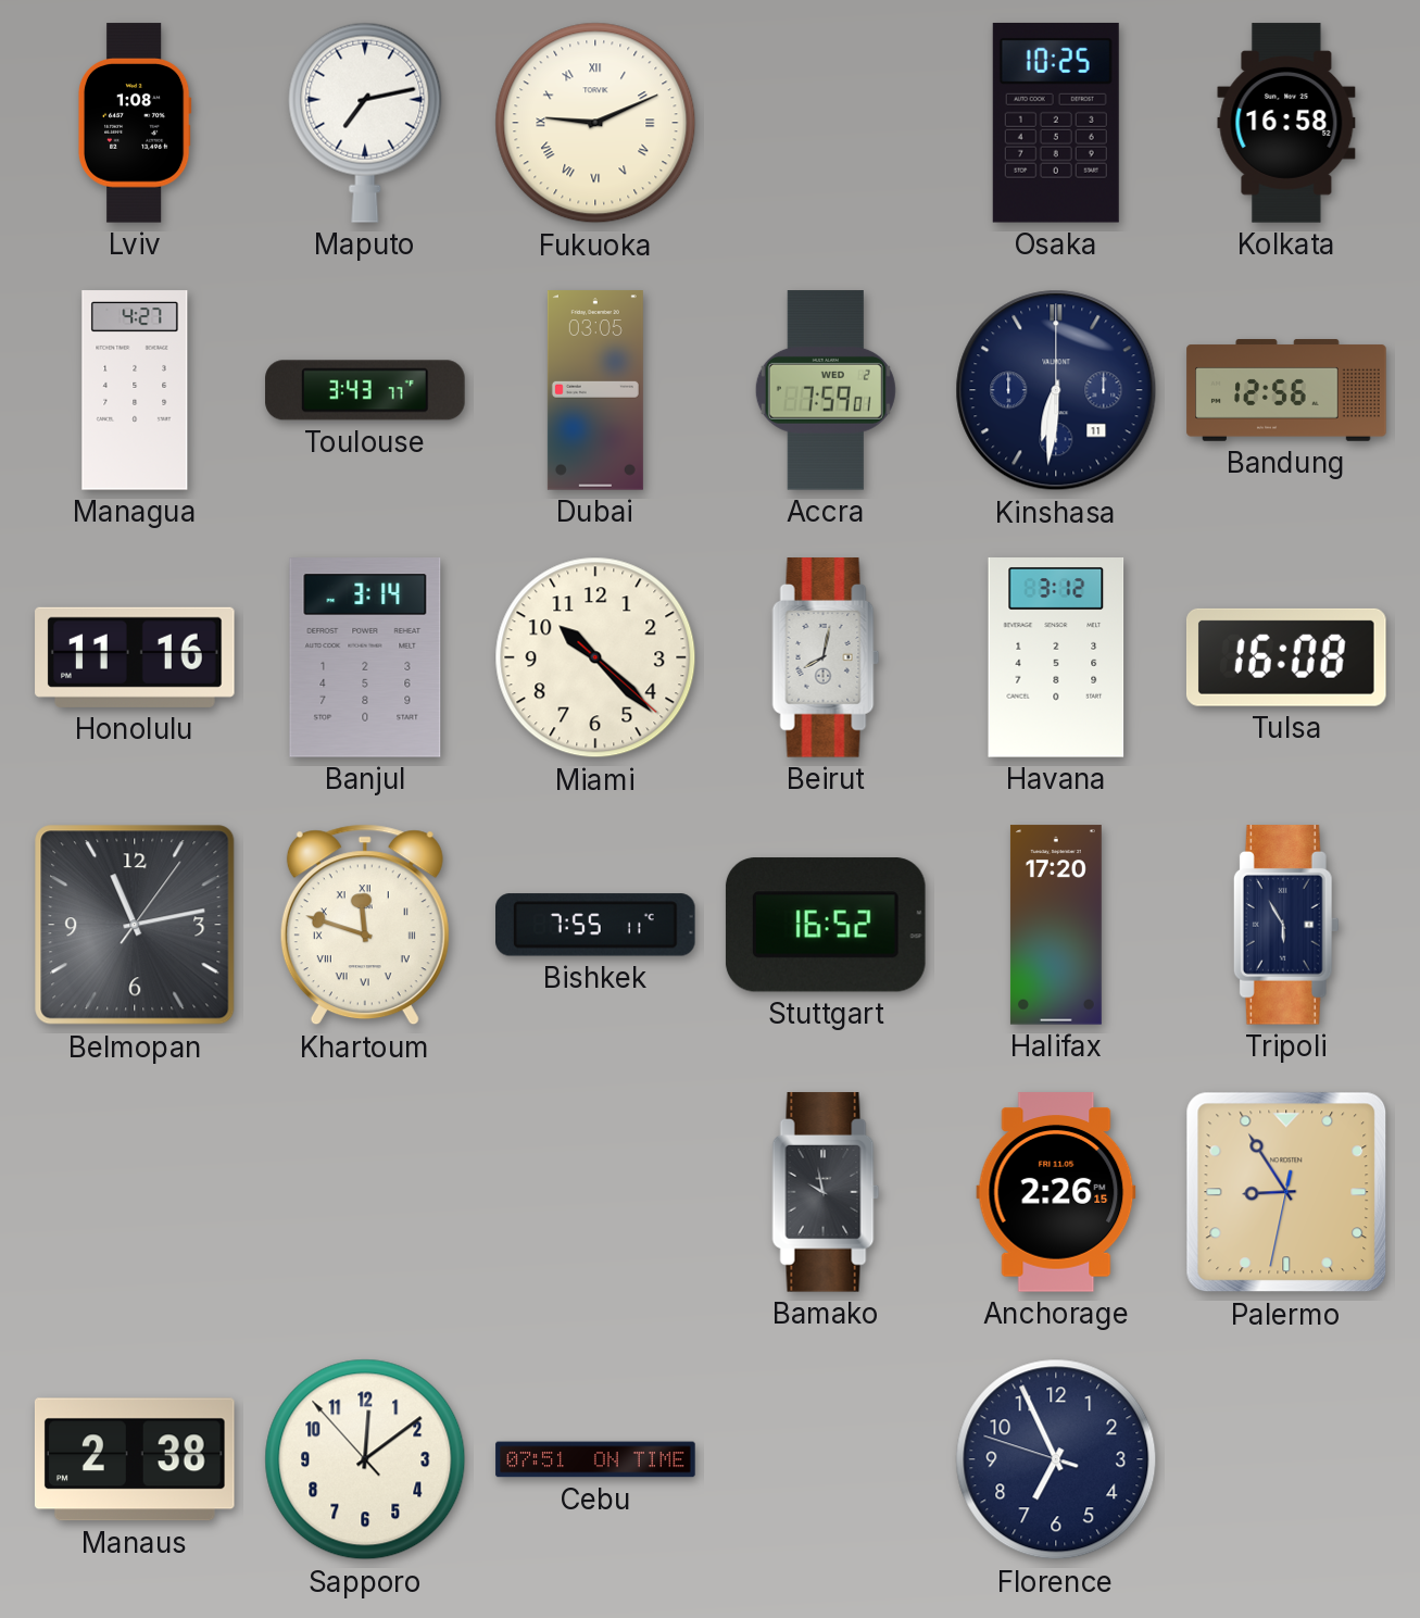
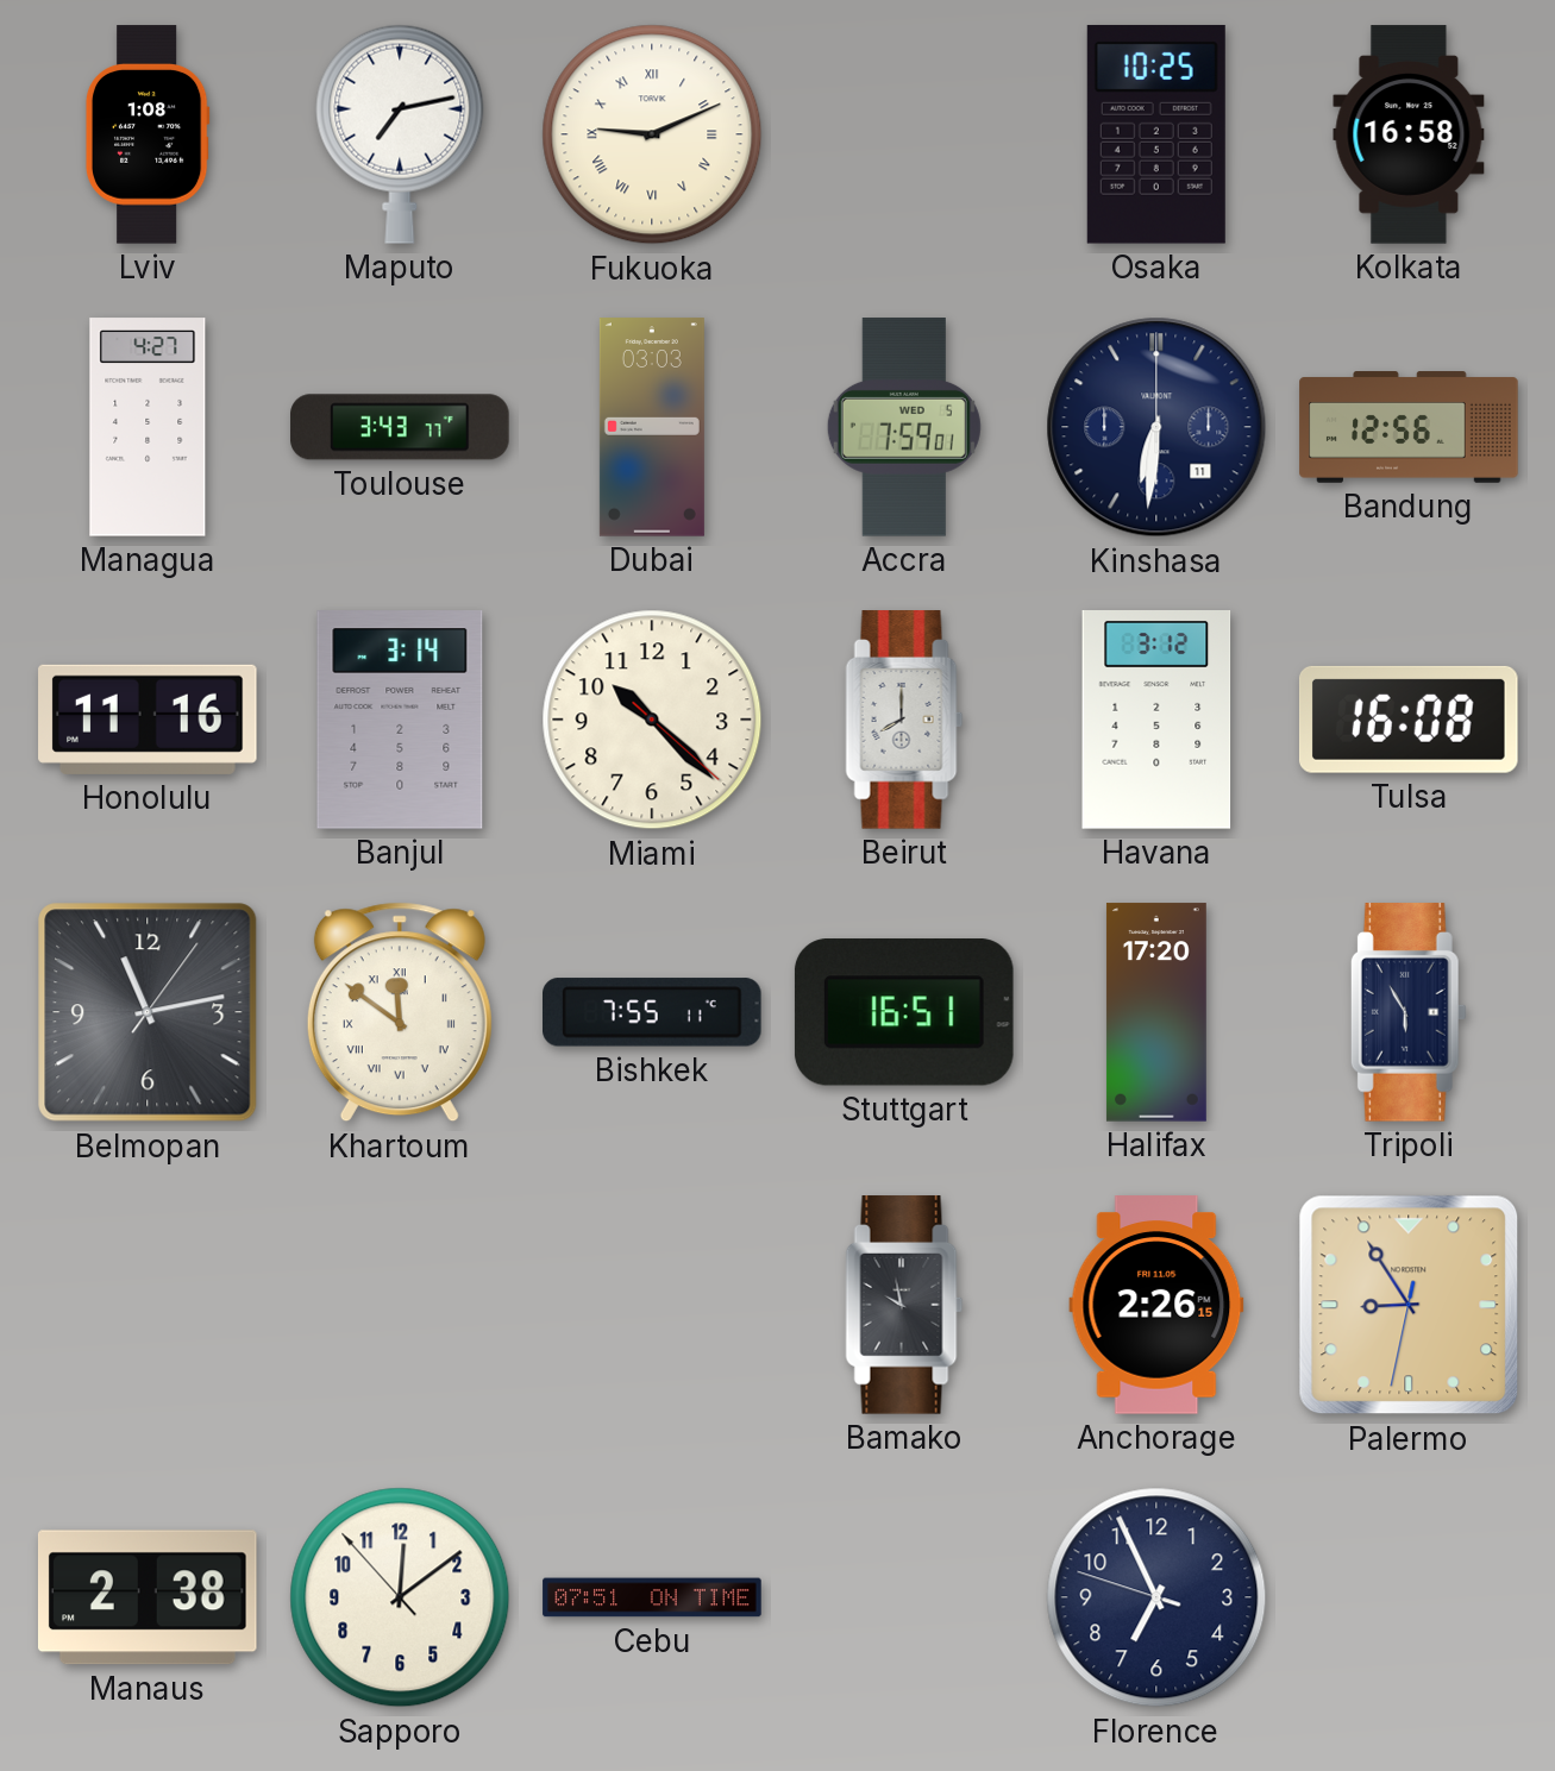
Dubai: 03:05 -> 03:03
Accra date: WED 2 -> WED 5
Beirut: 8:02 -> 8:00
Khartoum: 11:48 -> 11:51
Stuttgart: 16:52 -> 16:51
